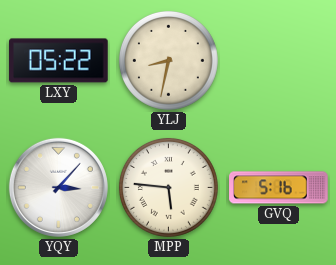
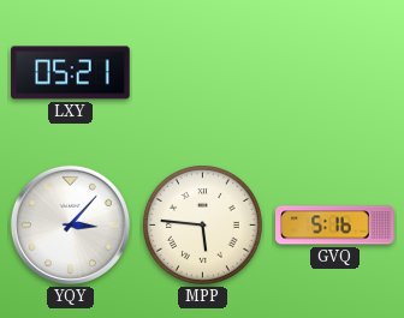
LXY: 05:22 -> 05:21
YLJ: 8:32 -> none
